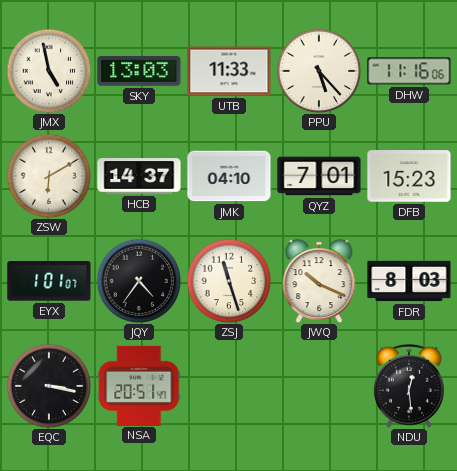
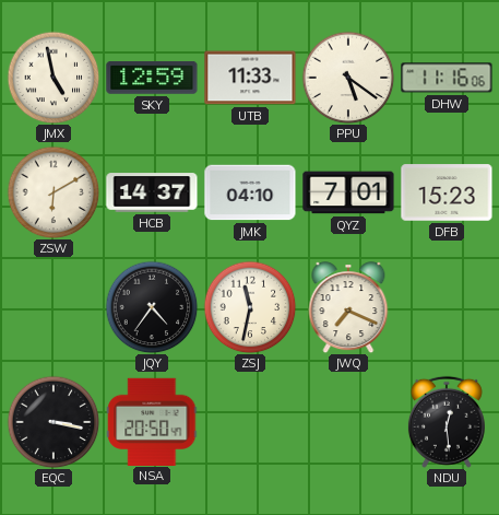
SKY: 13:03 -> 12:59
PPU: 5:23 -> 5:21
EYX: 1:01 -> none
ZSJ: 11:27 -> 11:32
JWQ: 10:19 -> 7:19
FDR: 8:03 -> none
NSA: 20:51 -> 20:50
